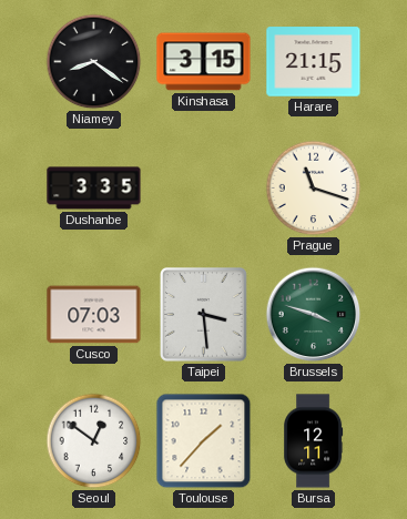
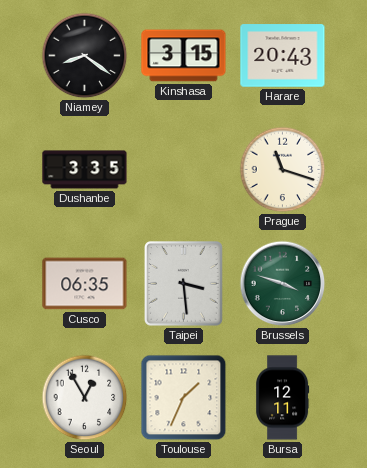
Harare: 21:15 -> 20:43
Cusco: 07:03 -> 06:35
Seoul: 12:51 -> 12:55
Toulouse: 1:37 -> 1:34
